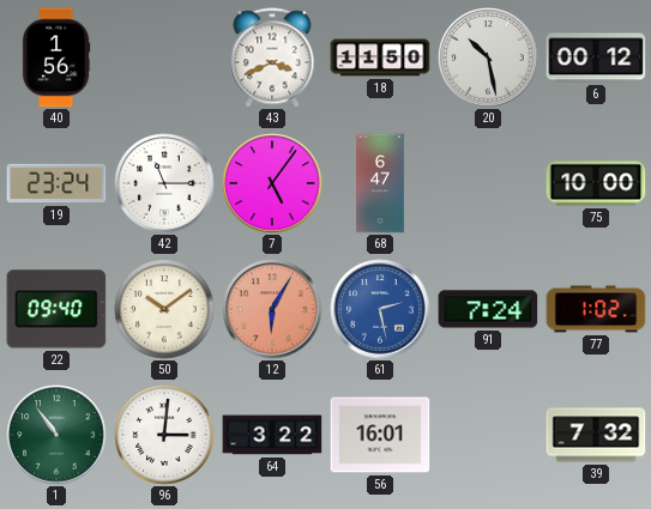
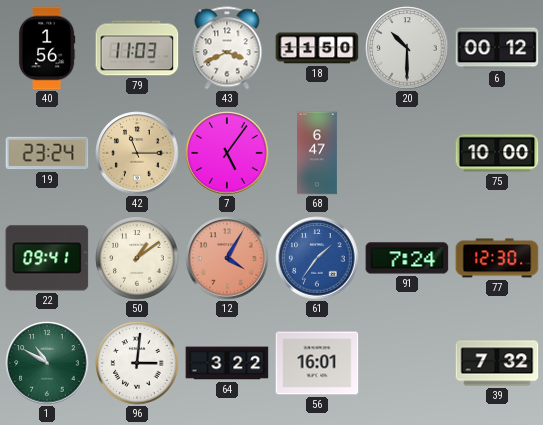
79: none -> 11:03
20: 10:28 -> 10:30
42 dial: white -> champagne
22: 09:40 -> 09:41
50: 10:09 -> 1:09
12: 6:05 -> 4:05
61: 2:28 -> 1:36
77: 1:02 -> 12:30
1: 10:54 -> 10:50
